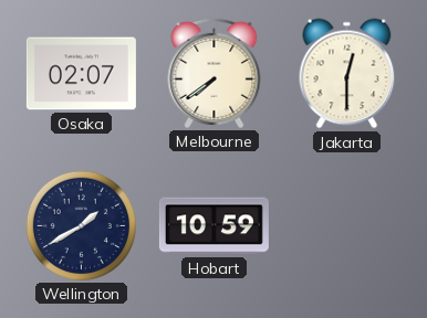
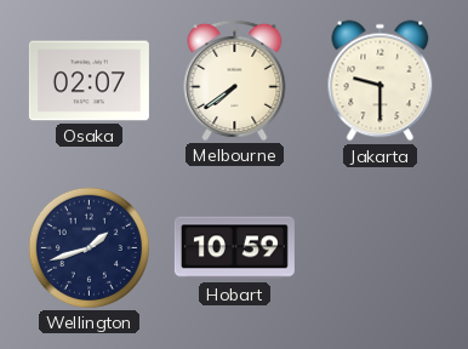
Jakarta: 12:30 -> 9:30
Wellington: 1:40 -> 1:42
